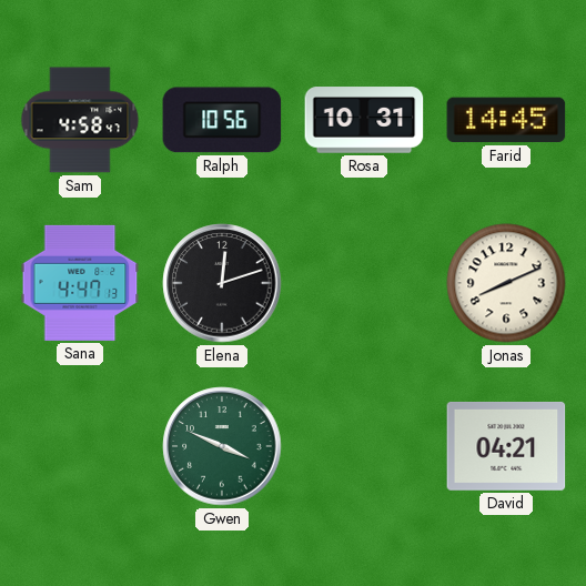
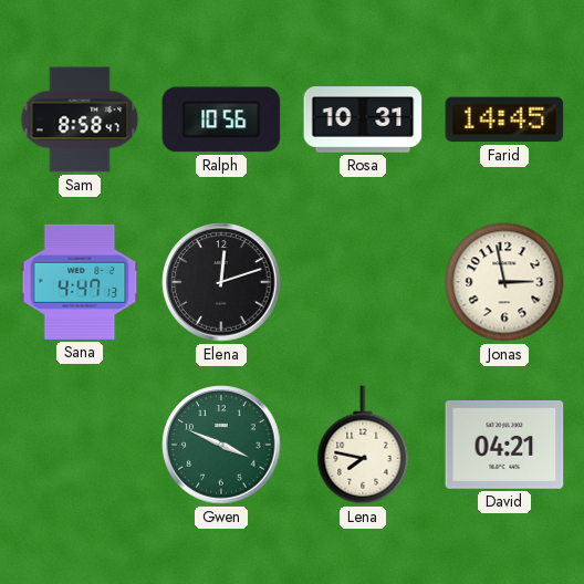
Sam: 4:58 -> 8:58
Jonas: 8:11 -> 2:58
Lena: none -> 7:47
